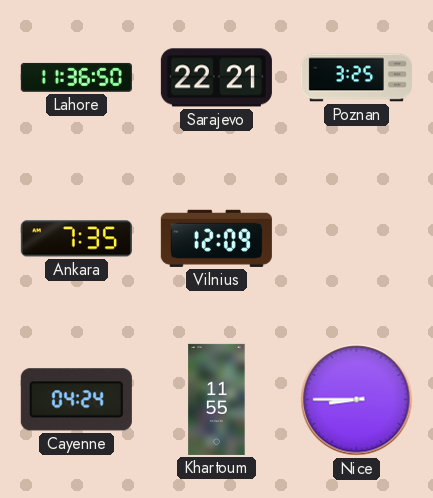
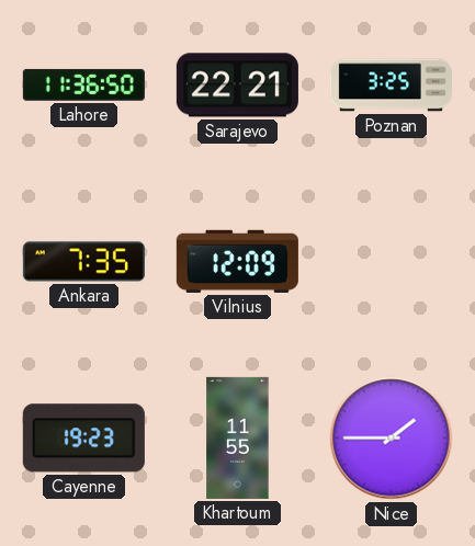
Cayenne: 04:24 -> 19:23
Nice: 8:45 -> 1:45
